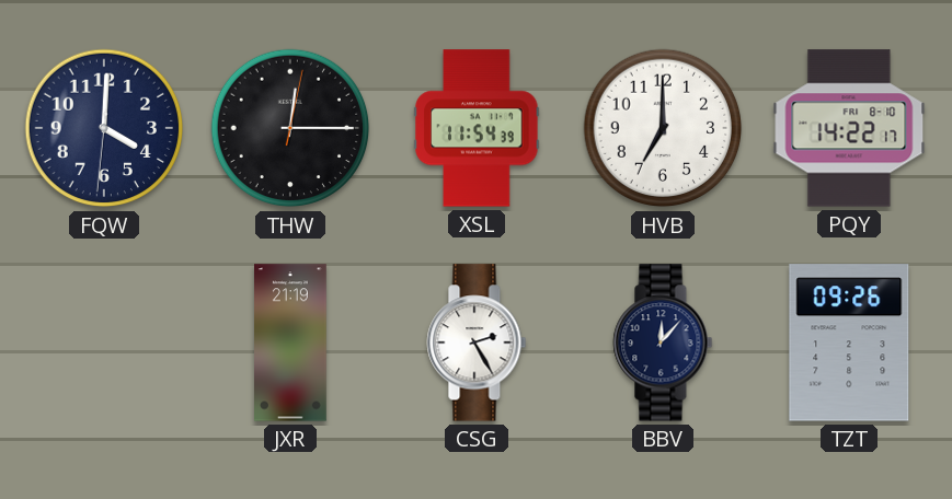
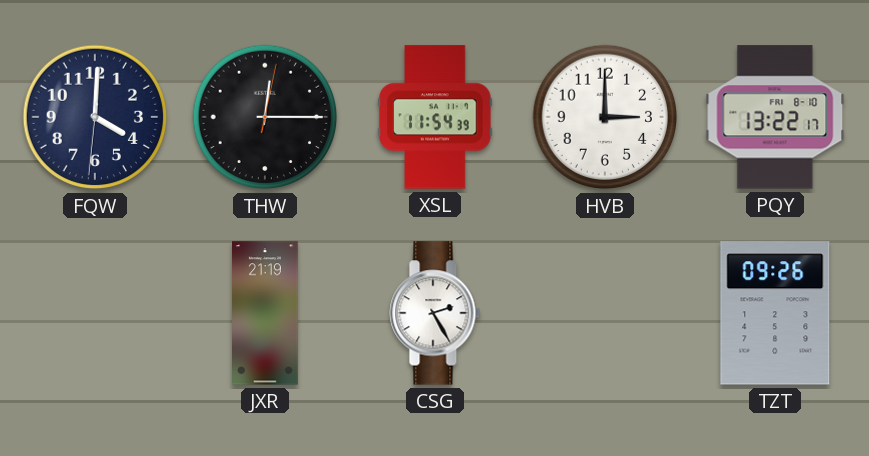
HVB: 7:00 -> 3:00
PQY: 14:22 -> 13:22
BBV: 12:07 -> none
